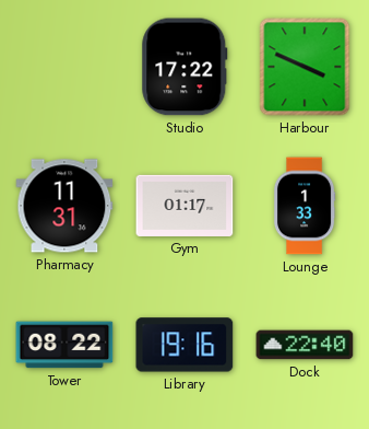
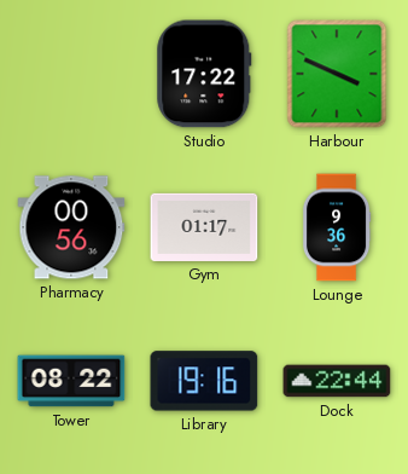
Pharmacy: 11:31 -> 00:56
Lounge: 1:33 -> 9:36
Dock: 22:40 -> 22:44
